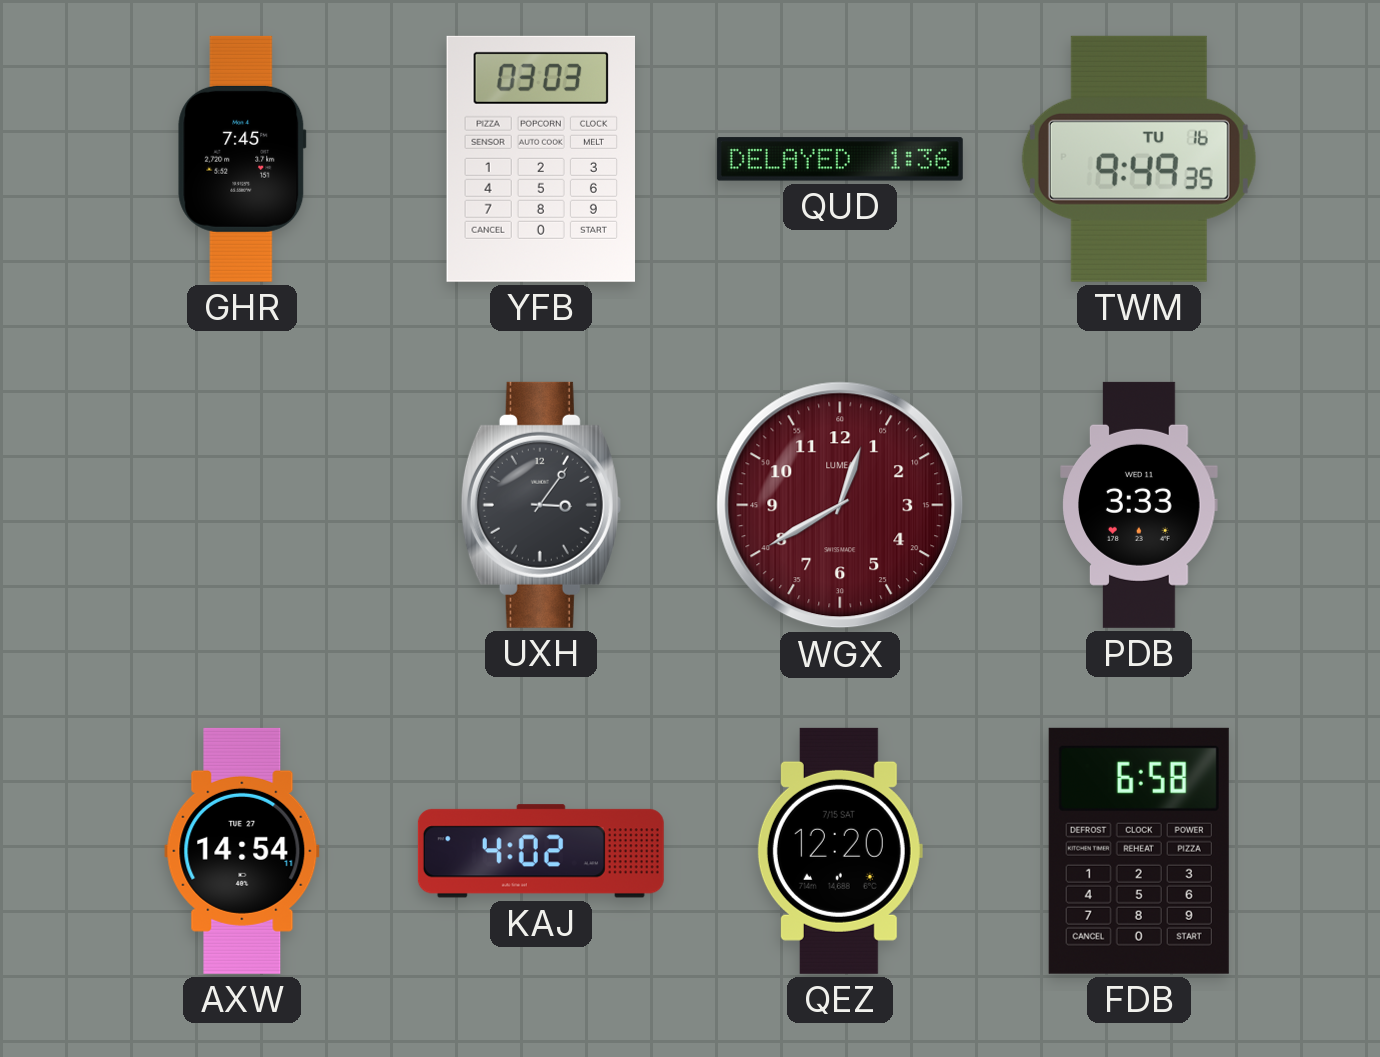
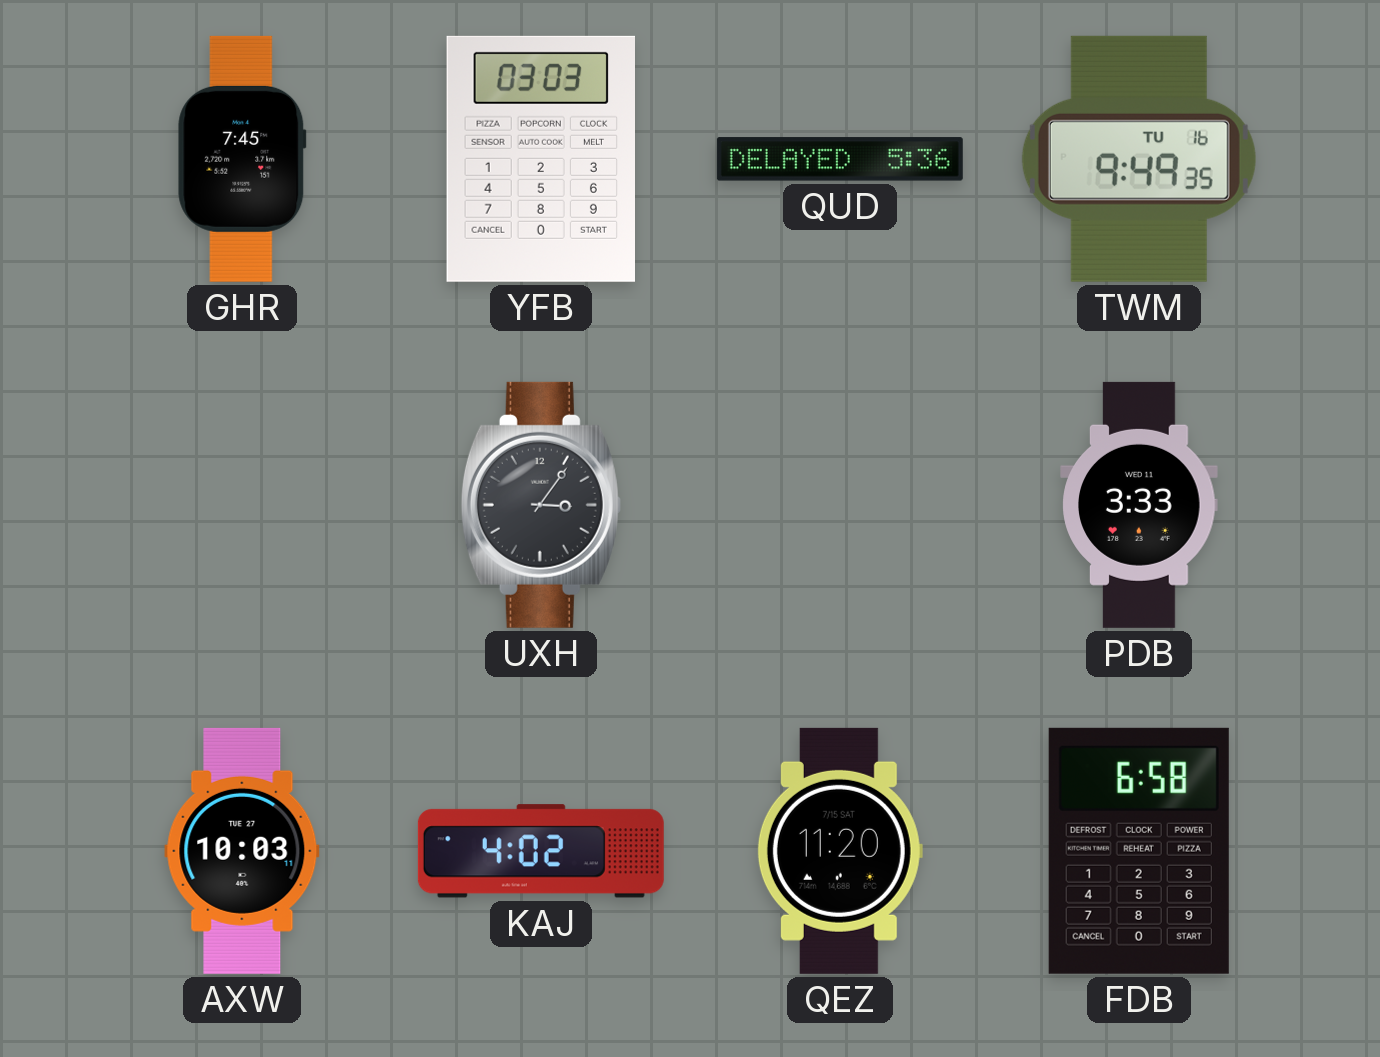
QUD: 1:36 -> 5:36
WGX: 12:40 -> none
AXW: 14:54 -> 10:03
QEZ: 12:20 -> 11:20
